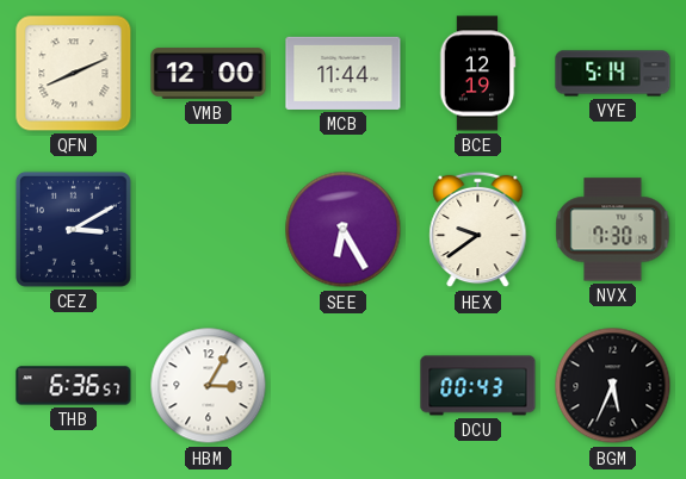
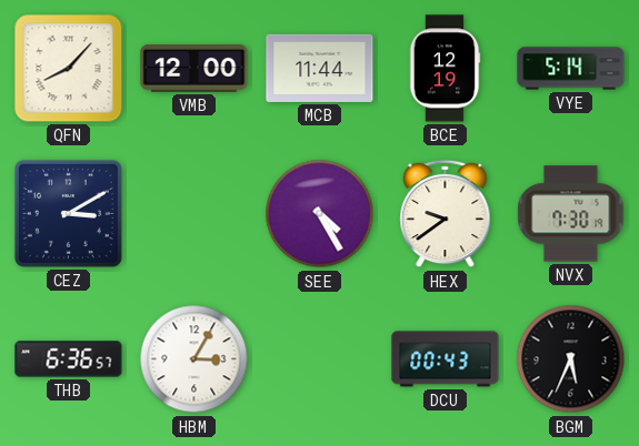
QFN: 8:11 -> 8:07
SEE: 6:25 -> 4:25
